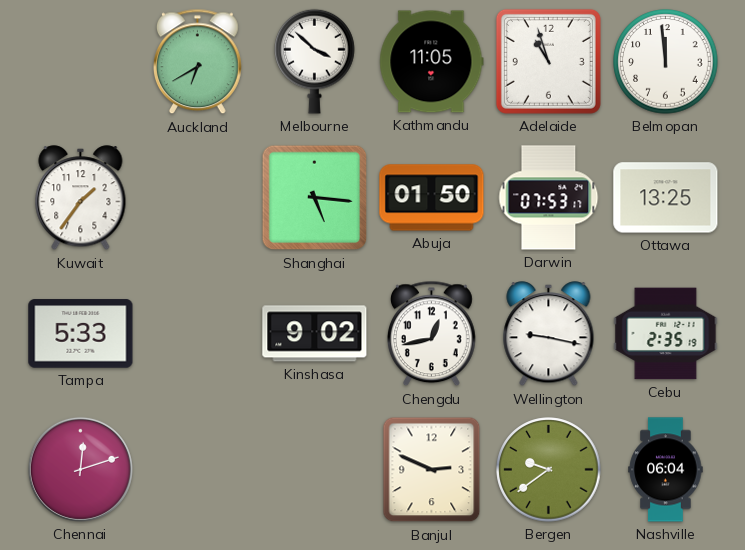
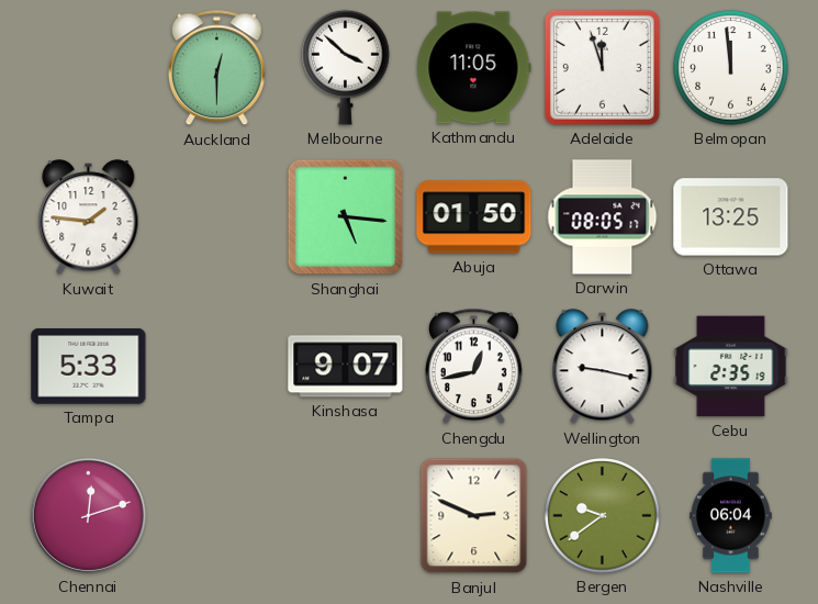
Auckland: 6:40 -> 12:30
Adelaide: 10:57 -> 11:57
Kuwait: 1:36 -> 1:46
Darwin: 07:53 -> 08:05
Kinshasa: 9:02 -> 9:07
